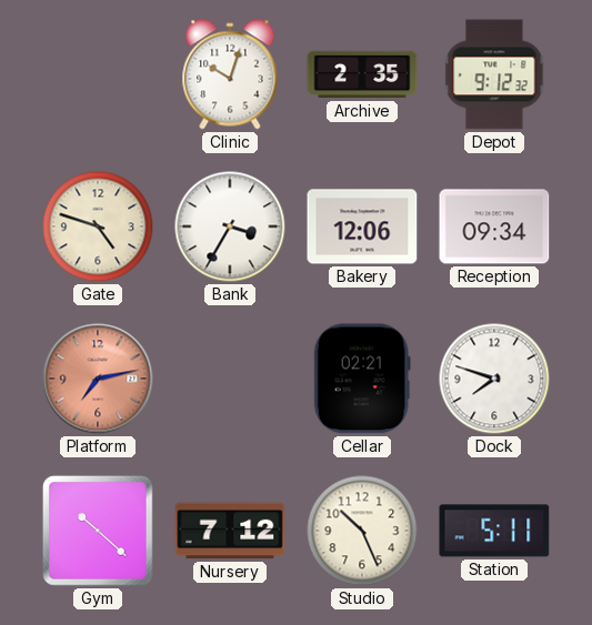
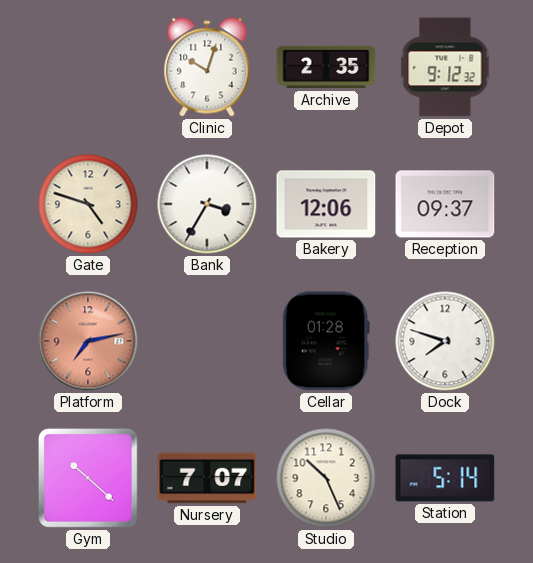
Reception: 09:34 -> 09:37
Cellar: 02:21 -> 01:28
Nursery: 7:12 -> 7:07
Station: 5:11 -> 5:14
